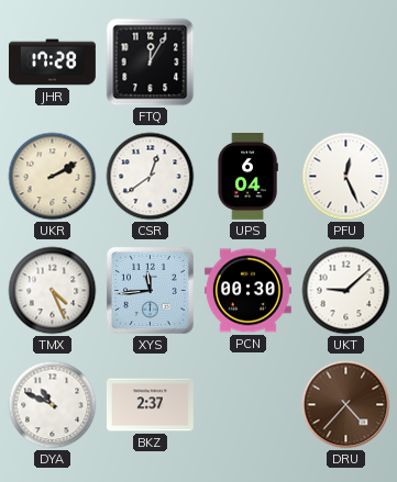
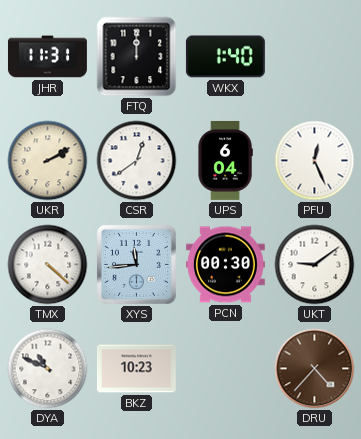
JHR: 17:28 -> 11:31
FTQ: 12:05 -> 12:00
WKX: none -> 1:40
TMX: 4:26 -> 4:22
UKT: 9:08 -> 9:09
BKZ: 2:37 -> 10:23
